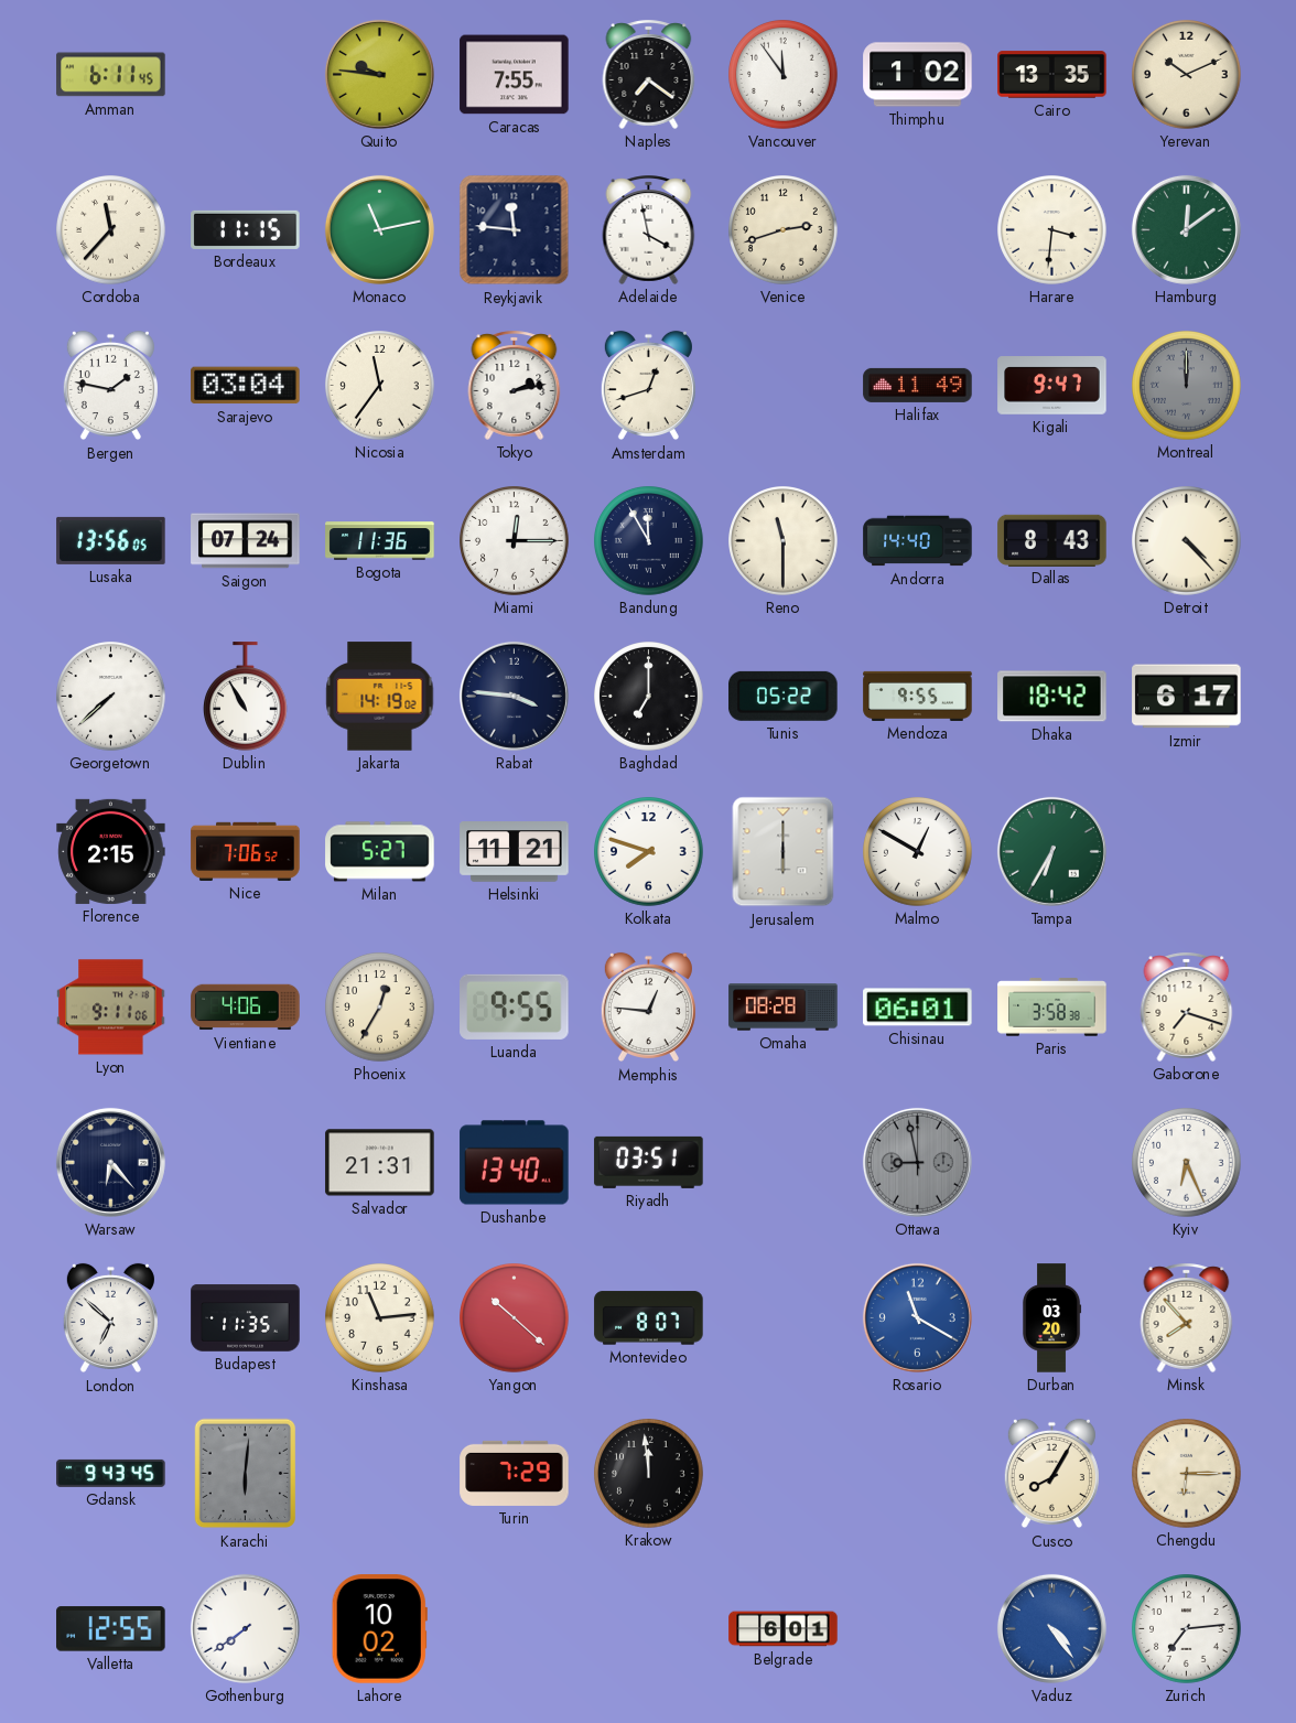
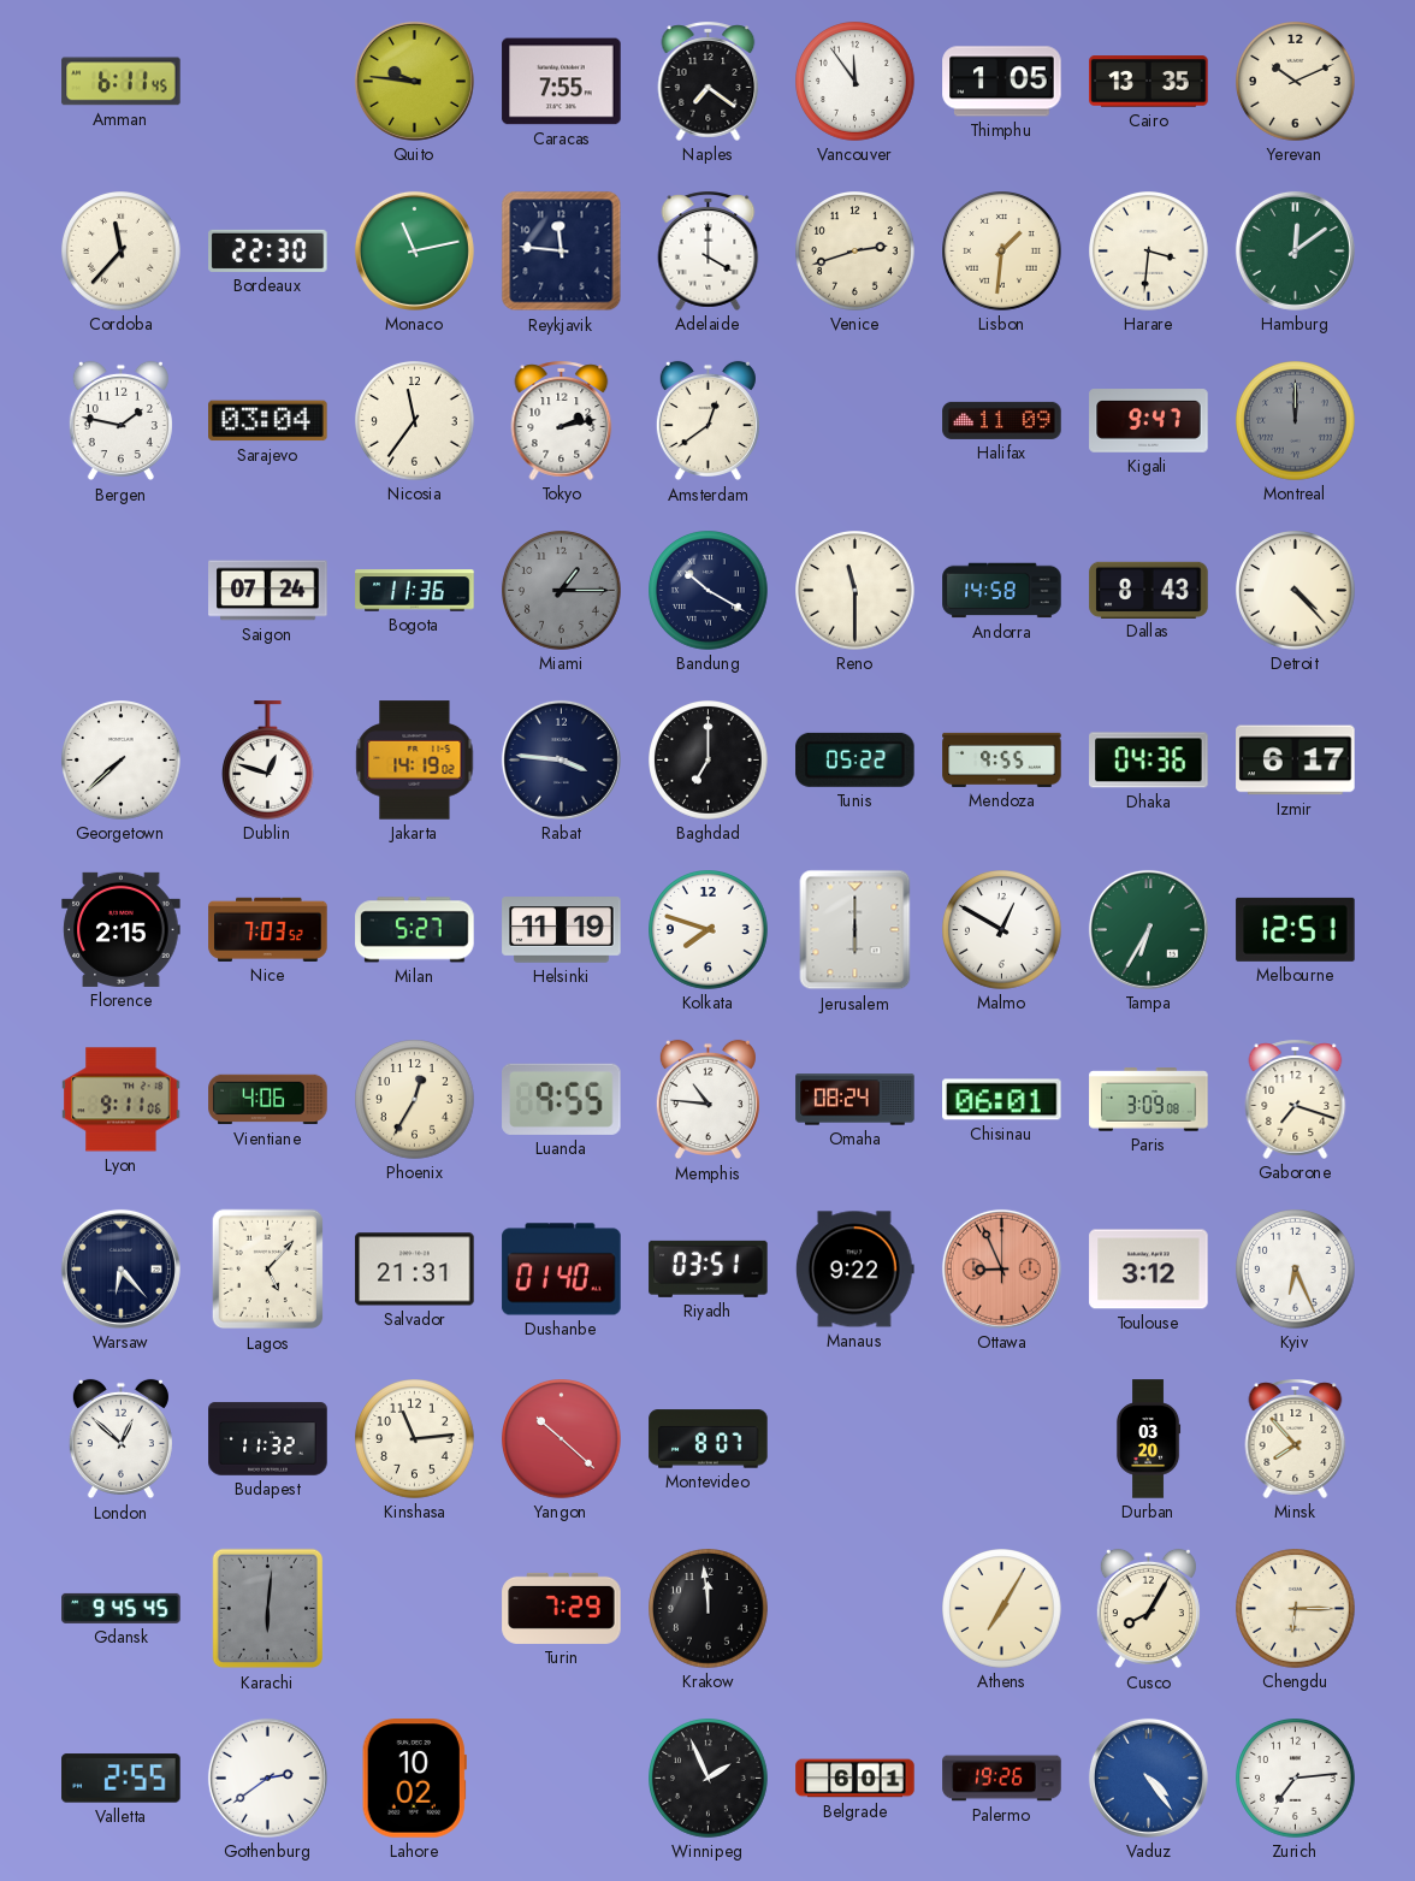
Thimphu: 1:02 -> 1:05
Bordeaux: 11:15 -> 22:30
Adelaide: 3:58 -> 4:00
Lisbon: none -> 1:31
Amsterdam: 12:42 -> 12:39
Halifax: 11:49 -> 11:09
Lusaka: 13:56 -> none
Miami: 12:15 -> 1:15
Miami dial: white -> grey
Bandung: 11:55 -> 10:20
Andorra: 14:40 -> 14:58
Dublin: 10:55 -> 12:48
Dhaka: 18:42 -> 04:36
Nice: 7:06 -> 7:03
Helsinki: 11:21 -> 11:19
Melbourne: none -> 12:51
Memphis: 12:46 -> 10:46
Omaha: 08:28 -> 08:24
Paris: 3:58 -> 3:09
Lagos: none -> 5:07
Dushanbe: 13:40 -> 01:40
Manaus: none -> 9:22
Ottawa: 8:58 -> 8:56
Ottawa dial: grey -> salmon
Toulouse: none -> 3:12
London: 6:52 -> 12:52
Budapest: 11:35 -> 11:32
Rosario: 11:20 -> none
Gdansk: 9:43 -> 9:45
Athens: none -> 7:05
Valletta: 12:55 -> 2:55
Gothenburg: 7:39 -> 2:39
Winnipeg: none -> 1:56
Palermo: none -> 19:26
